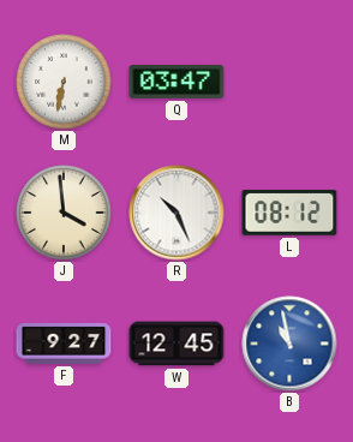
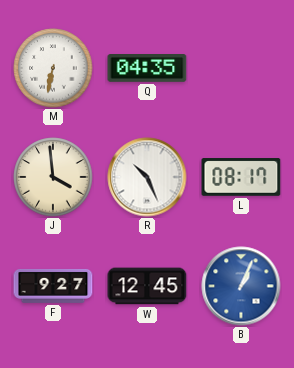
Q: 03:47 -> 04:35
L: 08:12 -> 08:17
B: 10:58 -> 1:04
